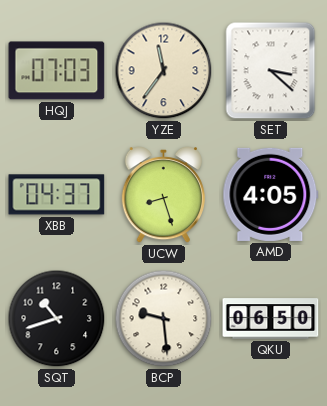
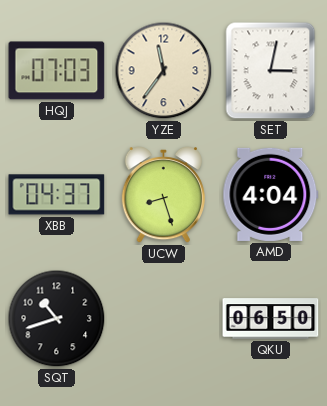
SET: 3:22 -> 3:02
AMD: 4:05 -> 4:04
BCP: 9:29 -> none
